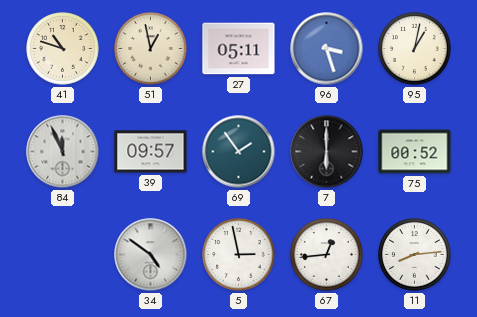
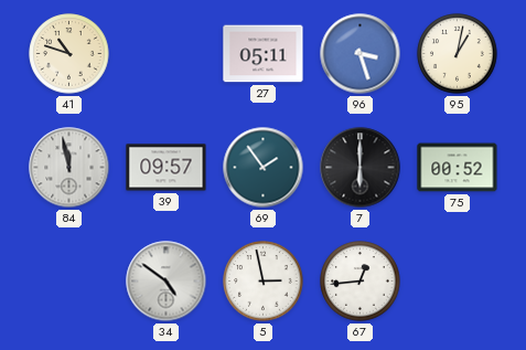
51: 12:58 -> none
84: 11:56 -> 11:58
11: 8:14 -> none
